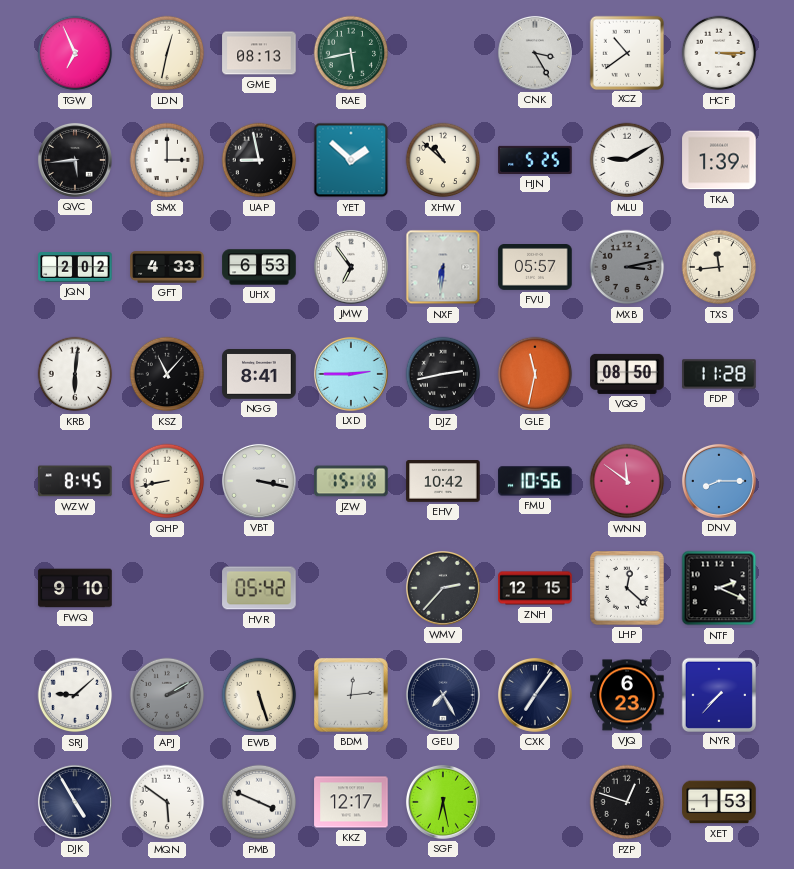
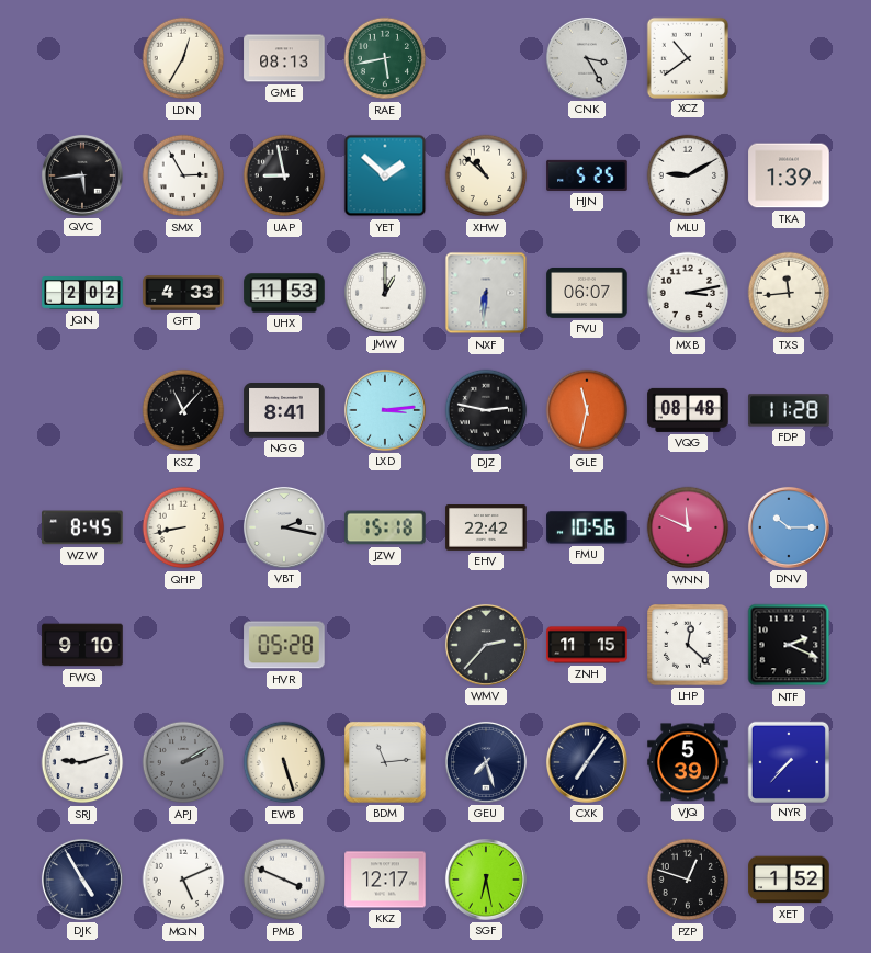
TGW: 6:56 -> none
LDN: 12:32 -> 12:35
HCF: 3:15 -> none
SMX: 3:00 -> 2:55
UHX: 6:53 -> 11:53
JMW: 6:54 -> 1:00
FVU: 05:57 -> 06:07
MXB dial: grey -> white
KRB: 6:01 -> none
LXD: 2:45 -> 3:14
DJZ: 2:43 -> 2:47
VQG: 08:50 -> 08:48
VBT: 3:17 -> 2:17
EHV: 10:42 -> 22:42
WNN: 11:51 -> 11:49
DNV: 8:15 -> 10:15
HVR: 05:42 -> 05:28
ZNH: 12:15 -> 11:15
SRJ: 9:08 -> 9:12
BDM: 12:14 -> 11:14
GEU: 7:25 -> 7:27
VJQ: 6:23 -> 5:39
MQN: 5:51 -> 5:11
XET: 1:53 -> 1:52
